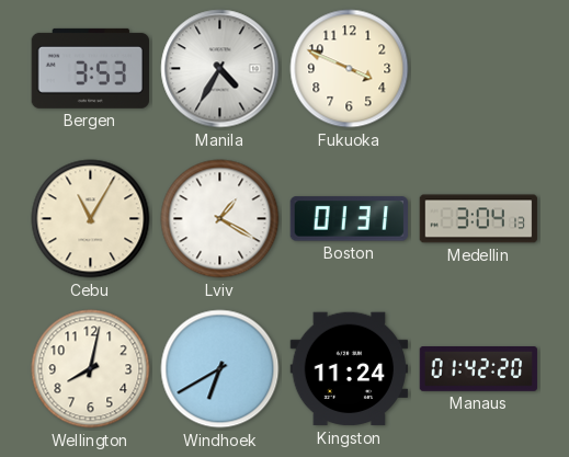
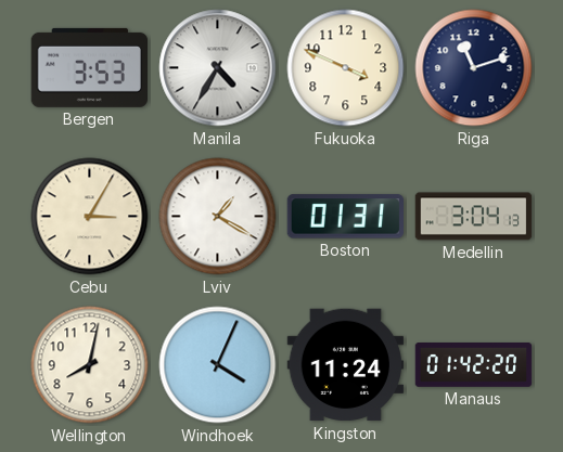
Riga: none -> 11:12
Cebu: 11:05 -> 3:05
Windhoek: 6:40 -> 4:04
